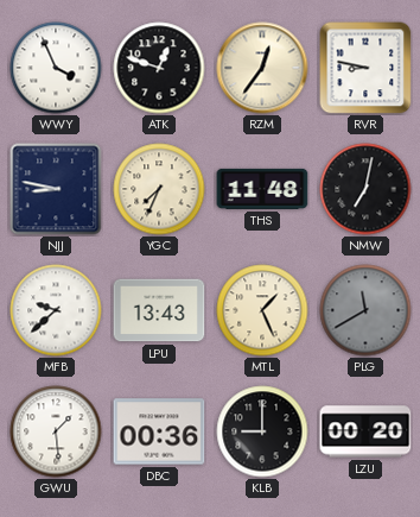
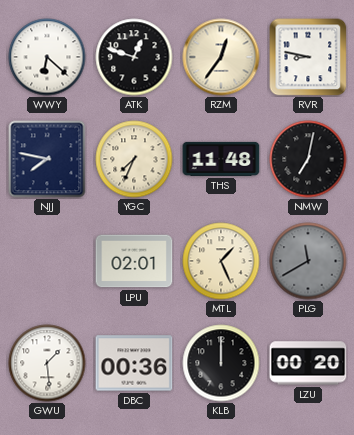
WWY: 3:56 -> 6:22
NJJ: 8:47 -> 7:47
MFB: 9:38 -> none
LPU: 13:43 -> 02:01
KLB: 9:00 -> 12:00
